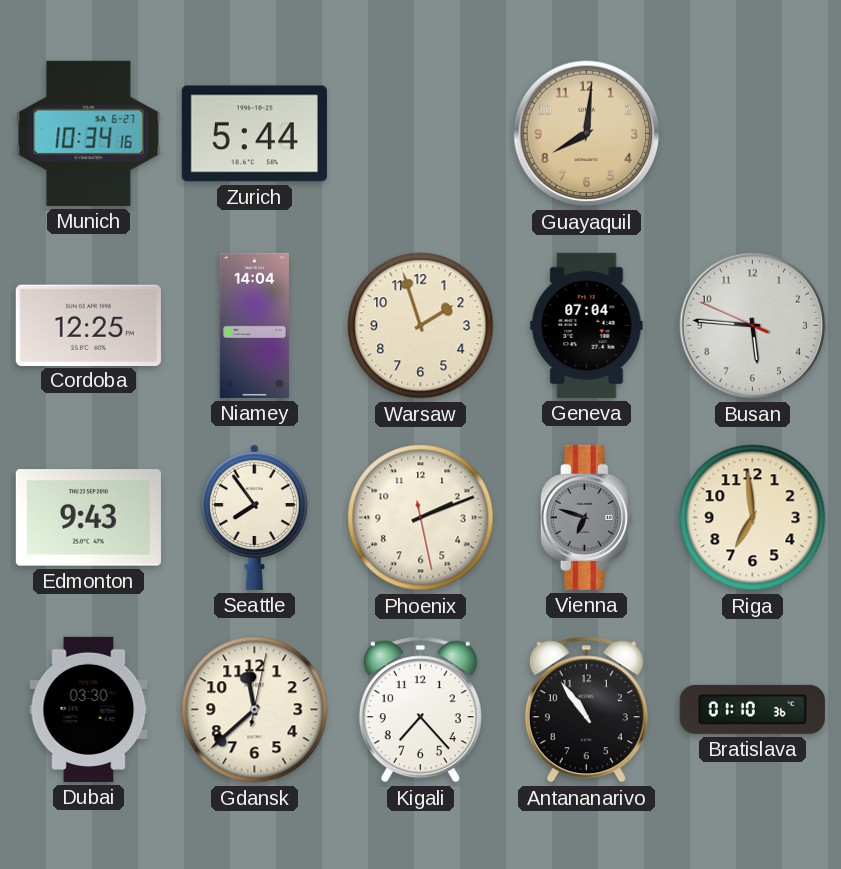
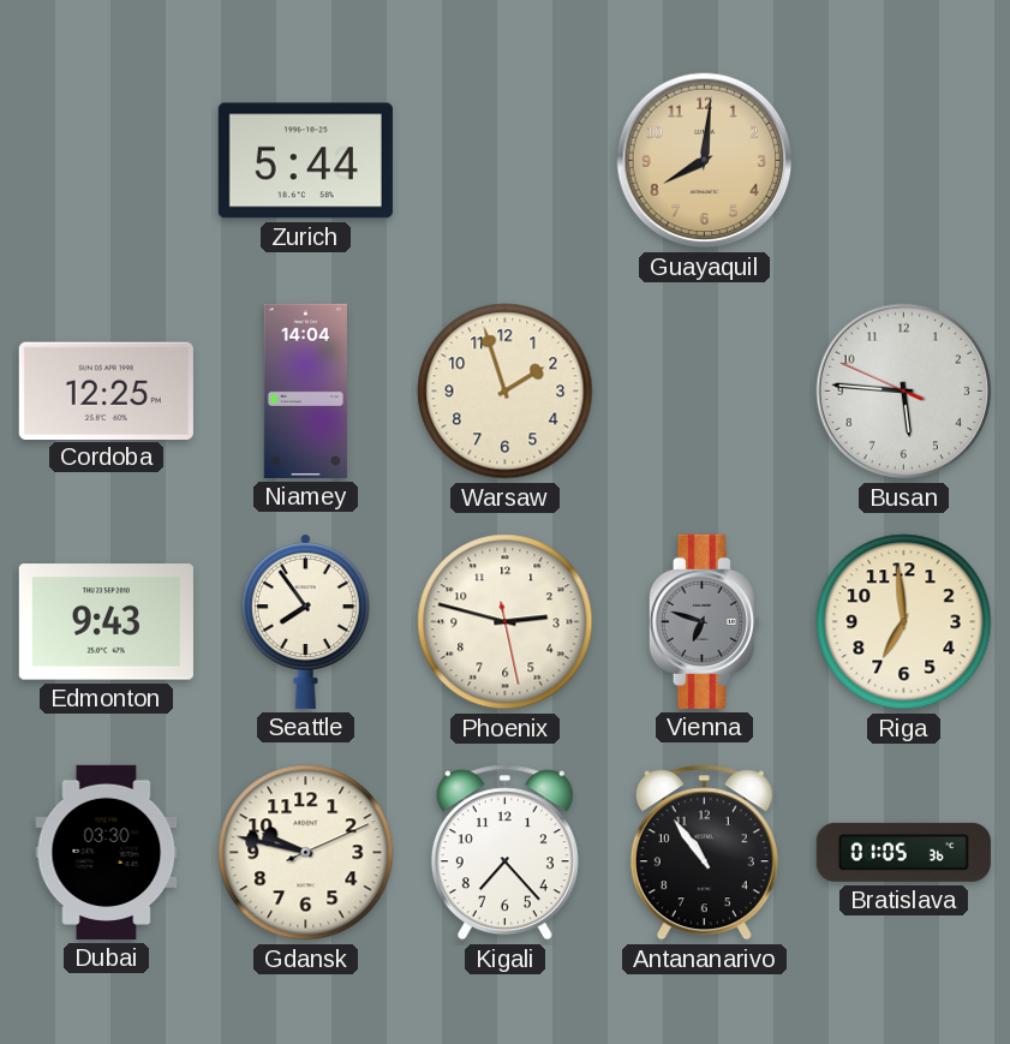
Munich: 10:34 -> none
Geneva: 07:04 -> none
Phoenix: 2:11 -> 2:47
Gdansk: 11:38 -> 9:47
Bratislava: 01:10 -> 01:05
